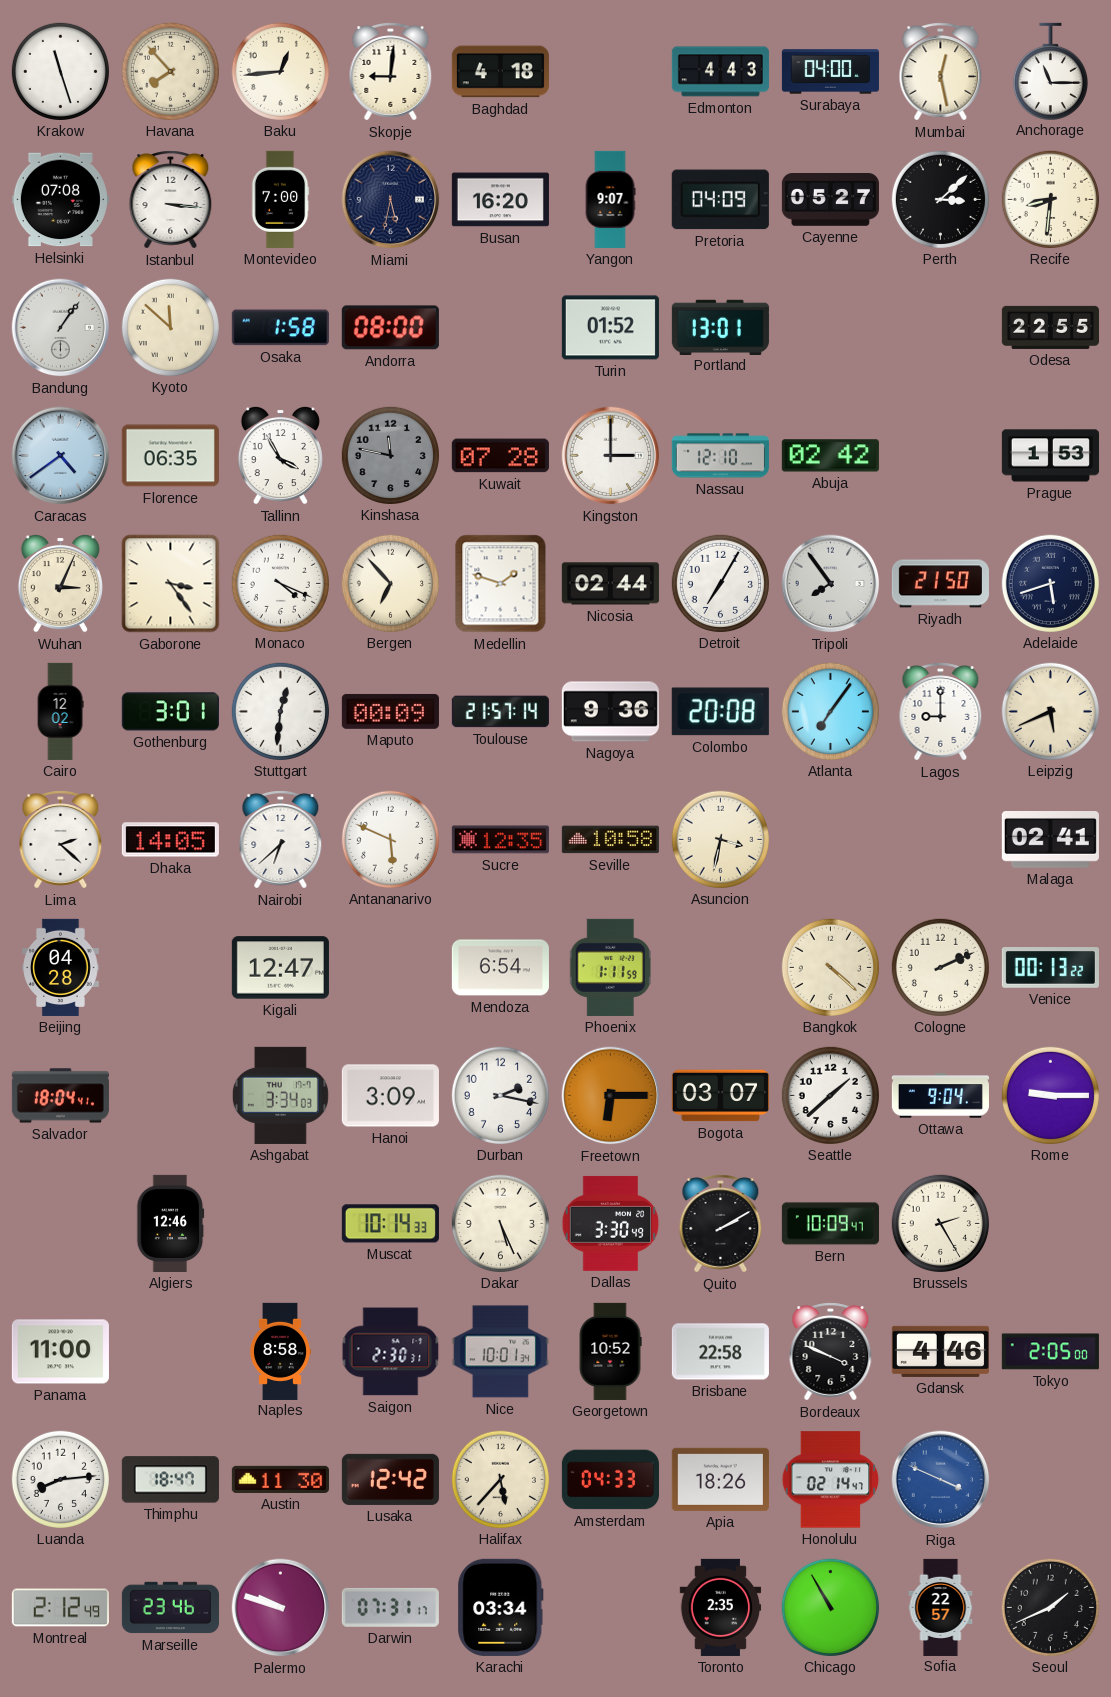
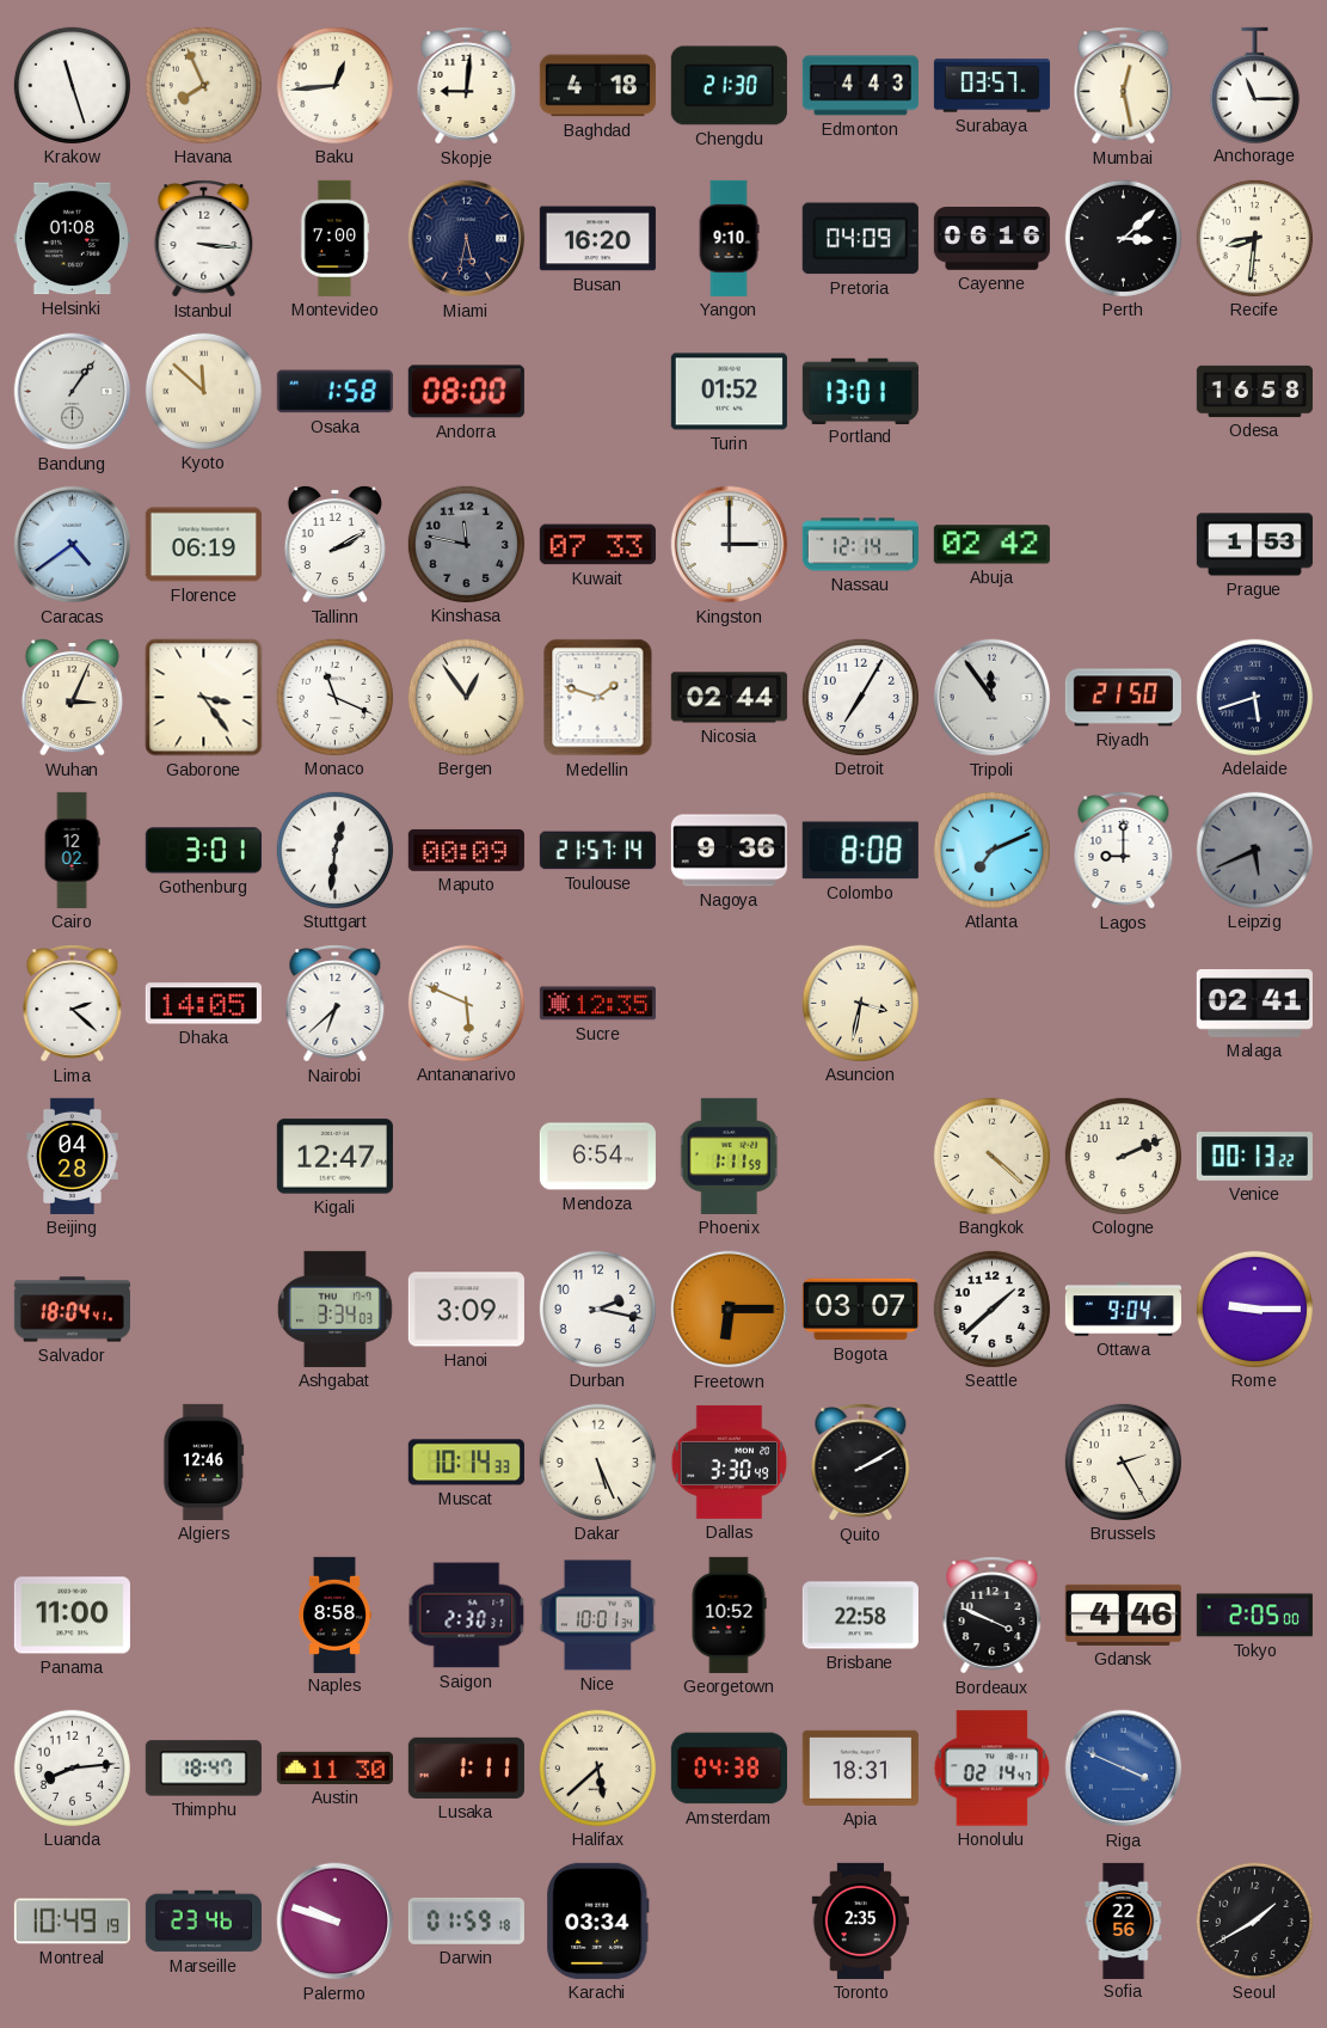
Havana: 7:53 -> 7:56
Chengdu: none -> 21:30
Surabaya: 04:00 -> 03:57
Helsinki: 07:08 -> 01:08
Yangon: 9:07 -> 9:10
Cayenne: 05:27 -> 06:16
Odesa: 22:55 -> 16:58
Florence: 06:35 -> 06:19
Tallinn: 3:55 -> 2:10
Kuwait: 07:28 -> 07:33
Nassau: 12:10 -> 12:14
Monaco: 4:19 -> 11:19
Bergen: 6:53 -> 12:54
Tripoli: 7:54 -> 11:54
Colombo: 20:08 -> 8:08
Atlanta: 7:06 -> 7:11
Leipzig dial: cream -> grey
Seville: 10:58 -> none
Bern: 10:09 -> none
Lusaka: 12:42 -> 1:11
Halifax: 5:37 -> 5:38
Amsterdam: 04:33 -> 04:38
Apia: 18:26 -> 18:31
Montreal: 2:12 -> 10:49
Darwin: 07:31 -> 01:59
Chicago: 10:55 -> none
Sofia: 22:57 -> 22:56
Seoul: 1:41 -> 1:40
